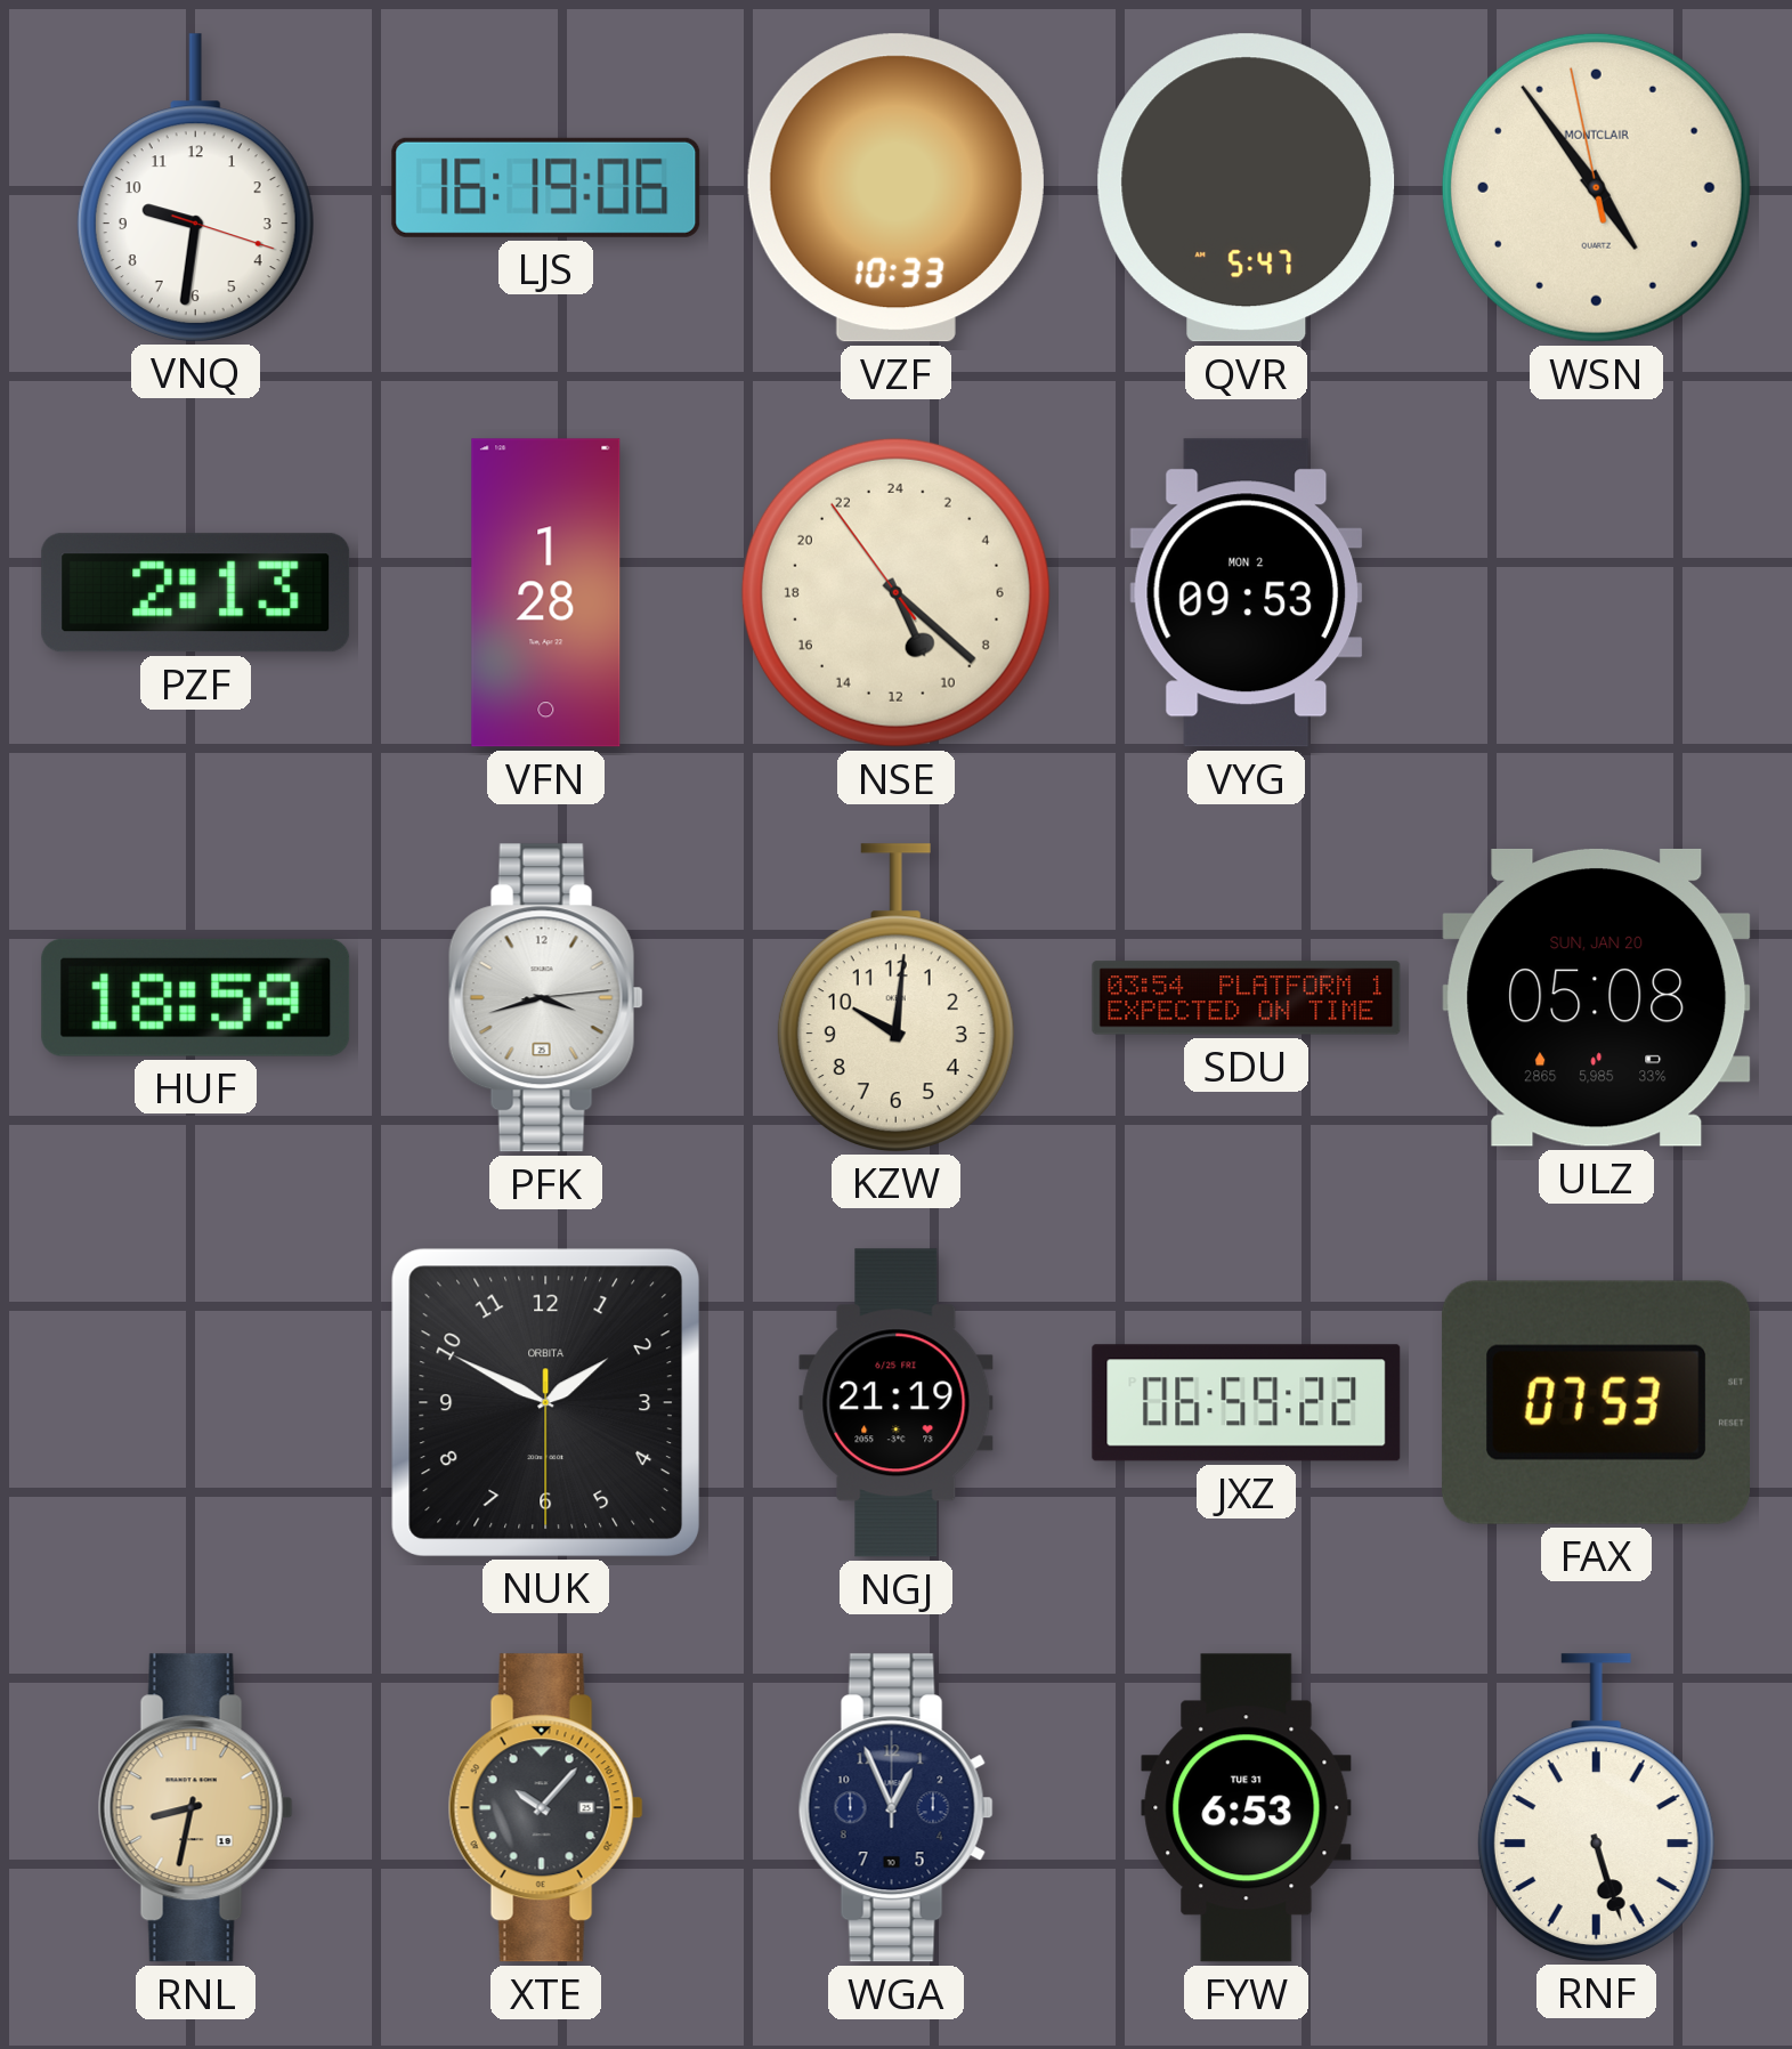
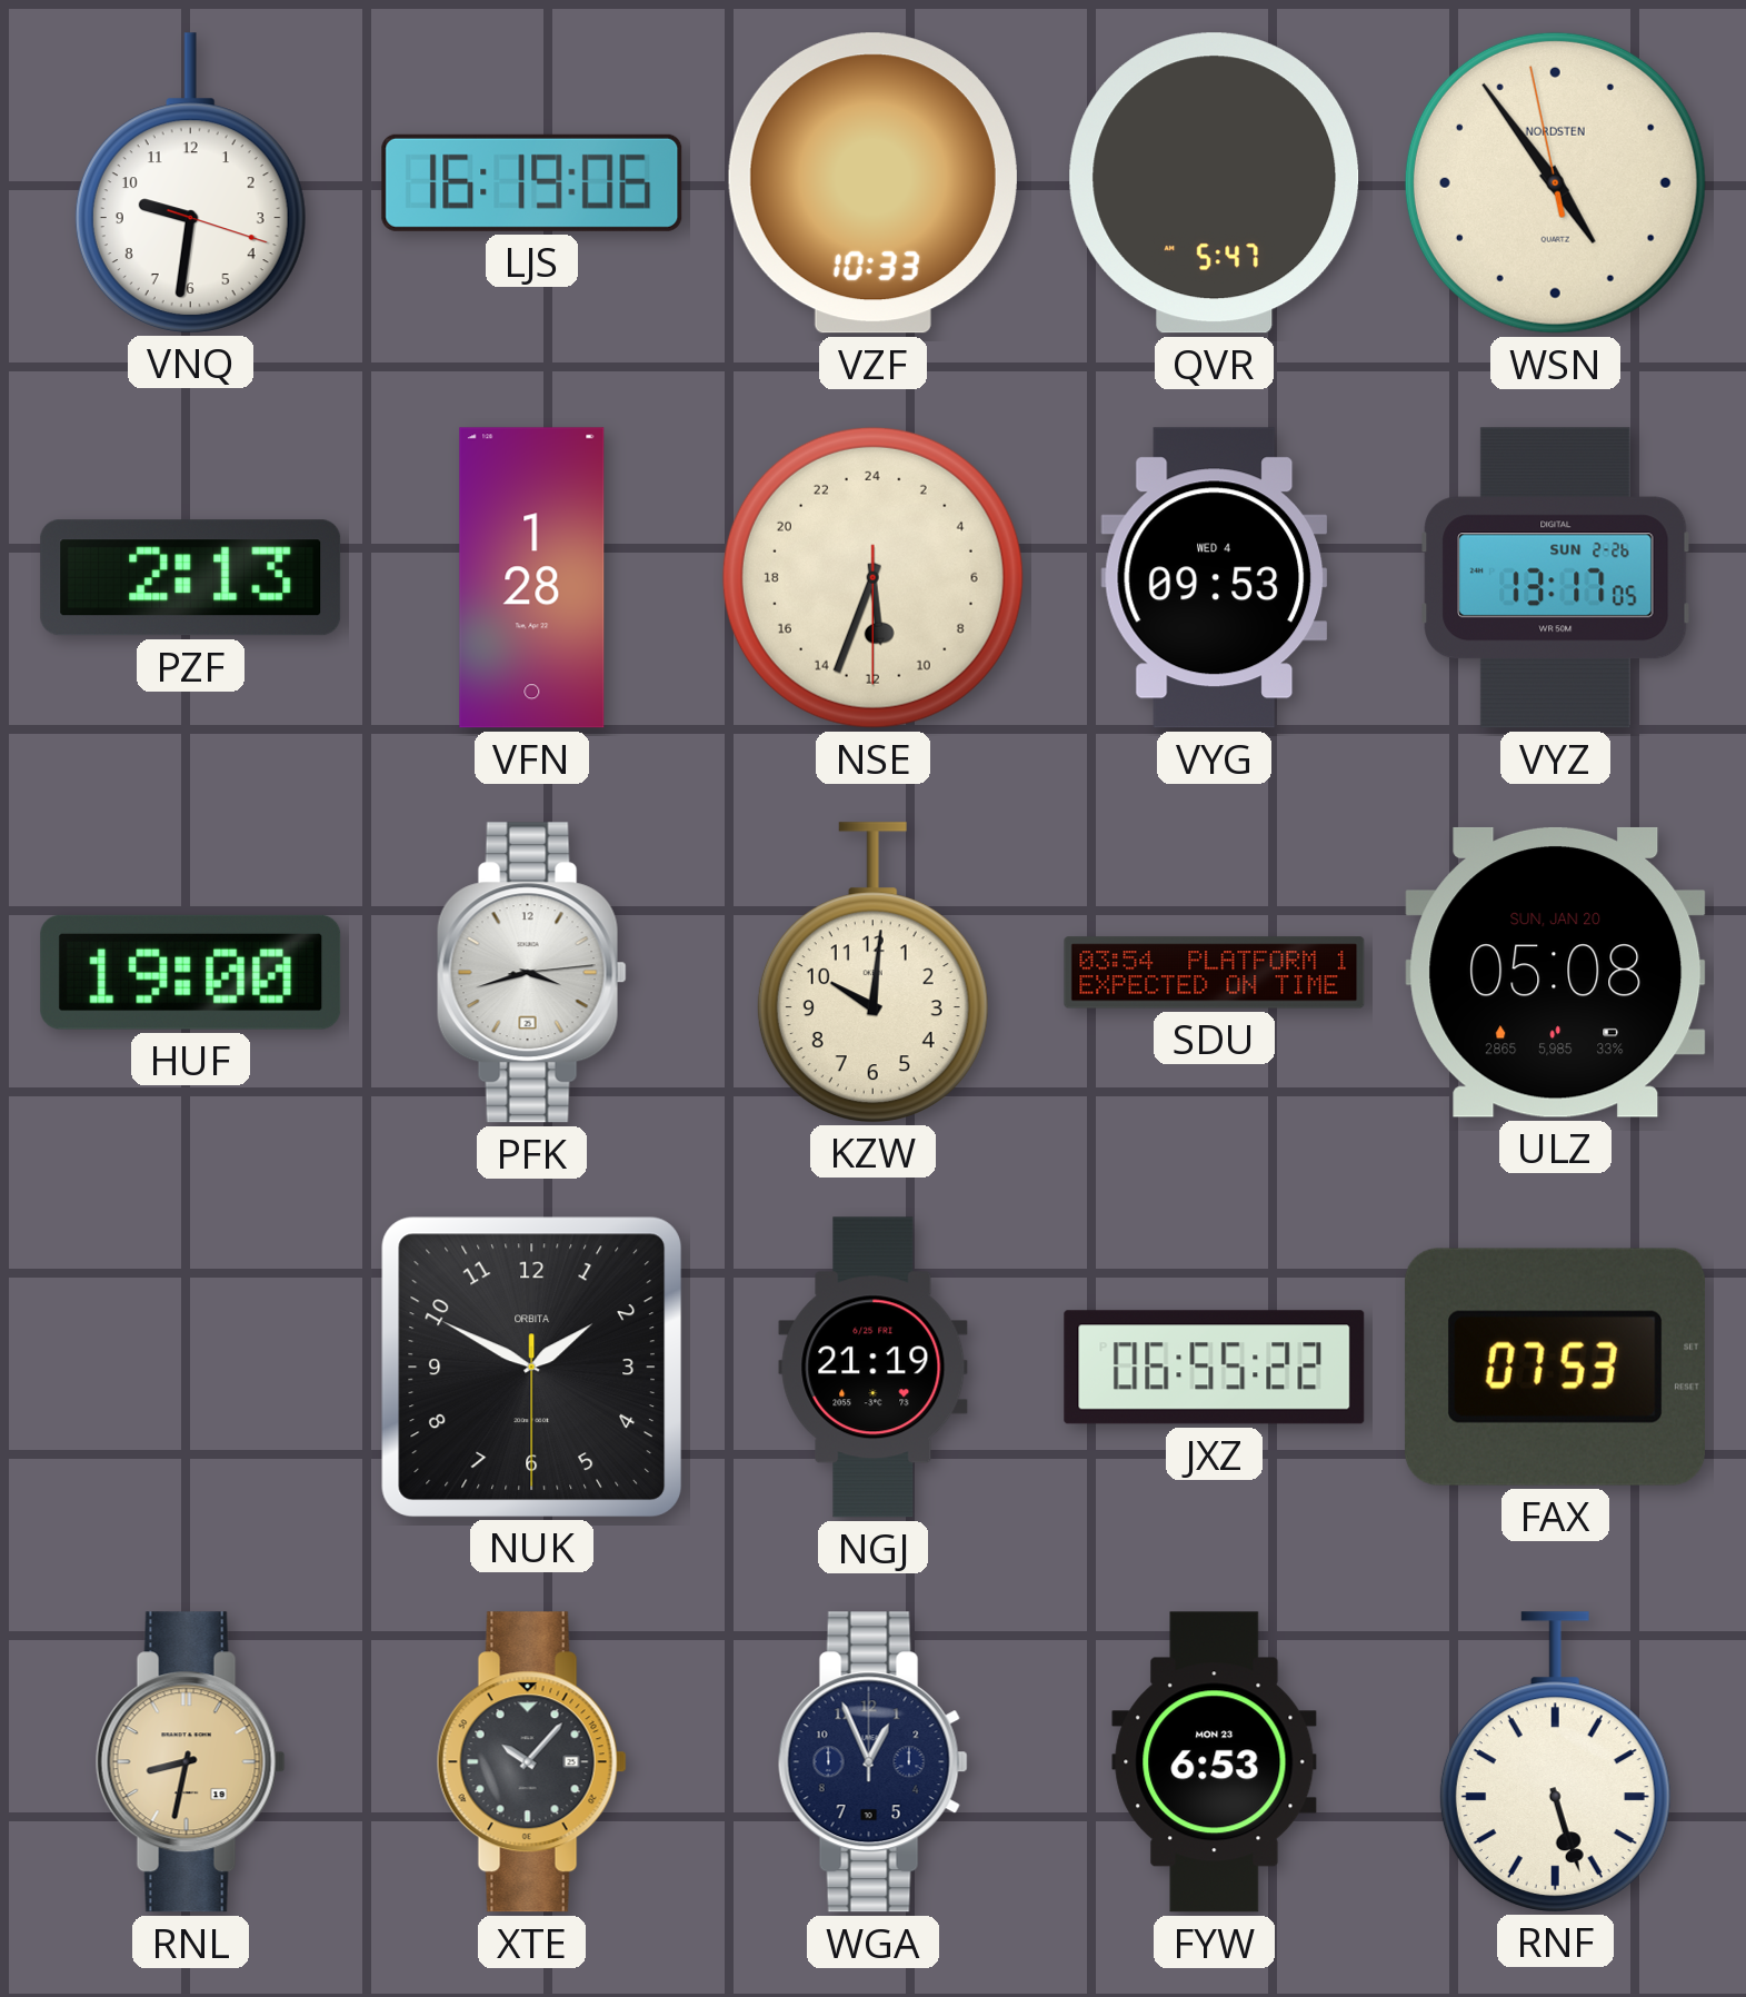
WSN brand: MONTCLAIR -> NORDSTEN
NSE: 10:21 -> 11:33
VYG date: MON 2 -> WED 4
VYZ: none -> 13:17
HUF: 18:59 -> 19:00
JXZ: 06:59 -> 06:55
FYW date: TUE 31 -> MON 23
